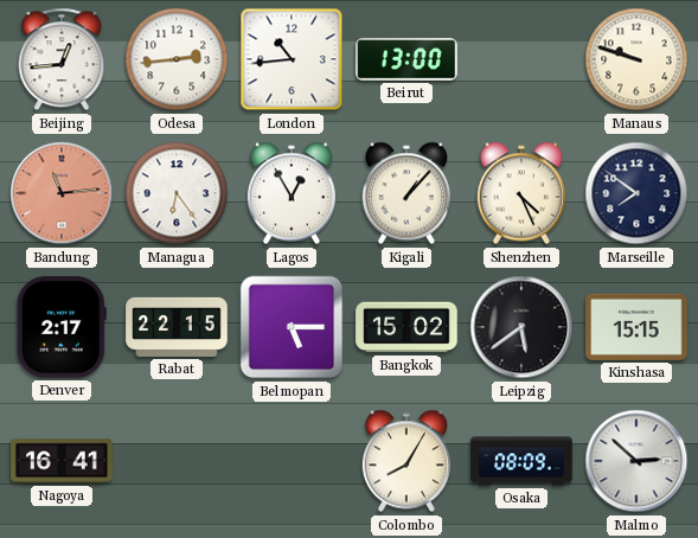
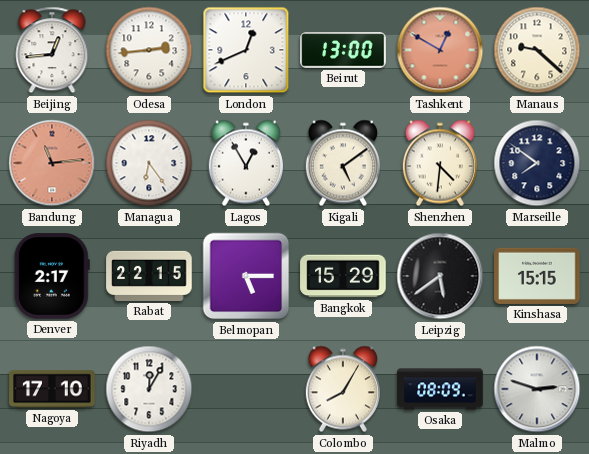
London: 10:44 -> 12:41
Tashkent: none -> 12:50
Manaus: 9:48 -> 9:22
Kigali: 1:07 -> 5:09
Shenzhen: 4:26 -> 4:31
Bangkok: 15:02 -> 15:29
Nagoya: 16:41 -> 17:10
Riyadh: none -> 12:05
Malmo: 2:52 -> 2:48
